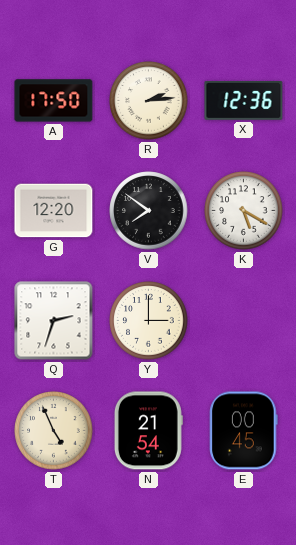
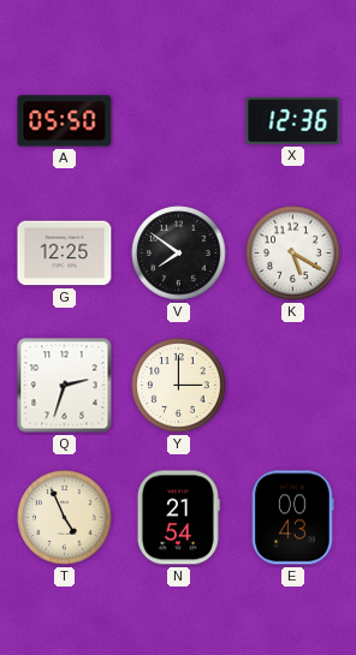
A: 17:50 -> 05:50
R: 2:14 -> none
G: 12:20 -> 12:25
E: 00:45 -> 00:43
